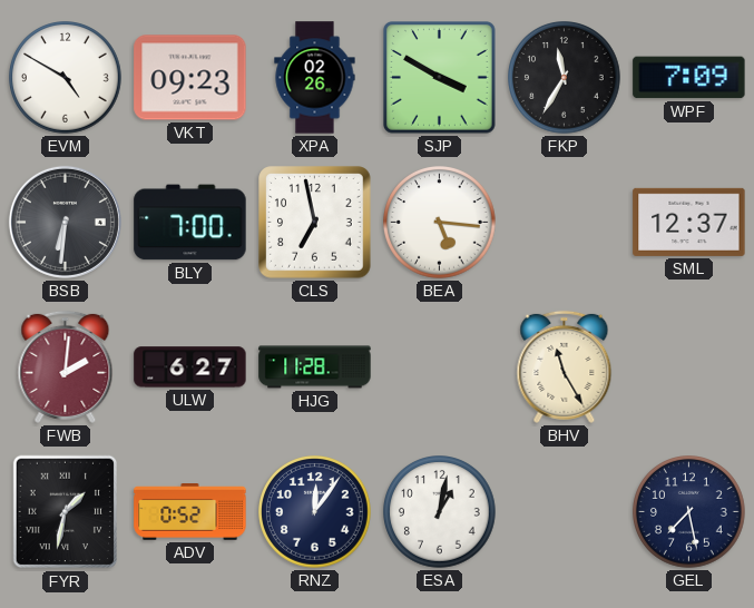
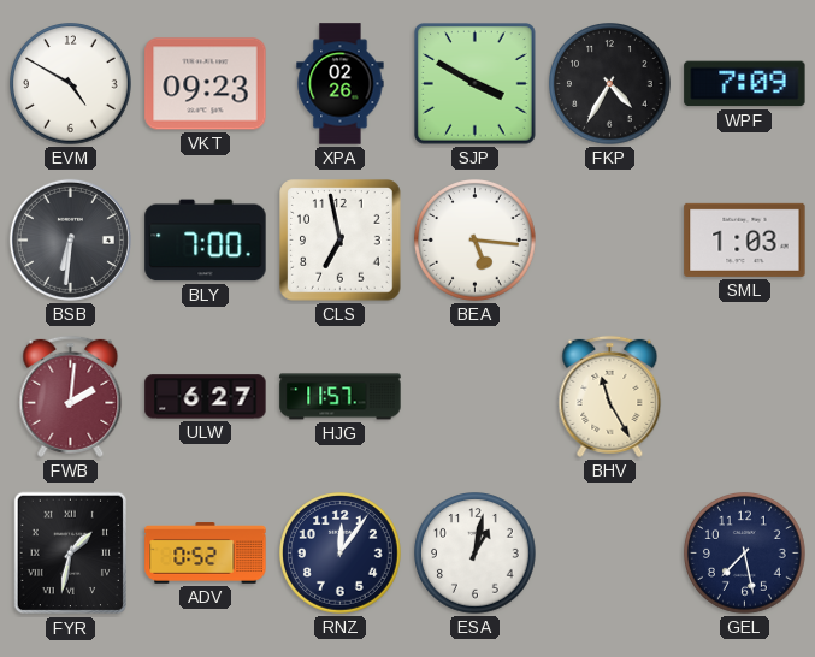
FKP: 11:35 -> 4:35
SML: 12:37 -> 1:03
HJG: 11:28 -> 11:57
